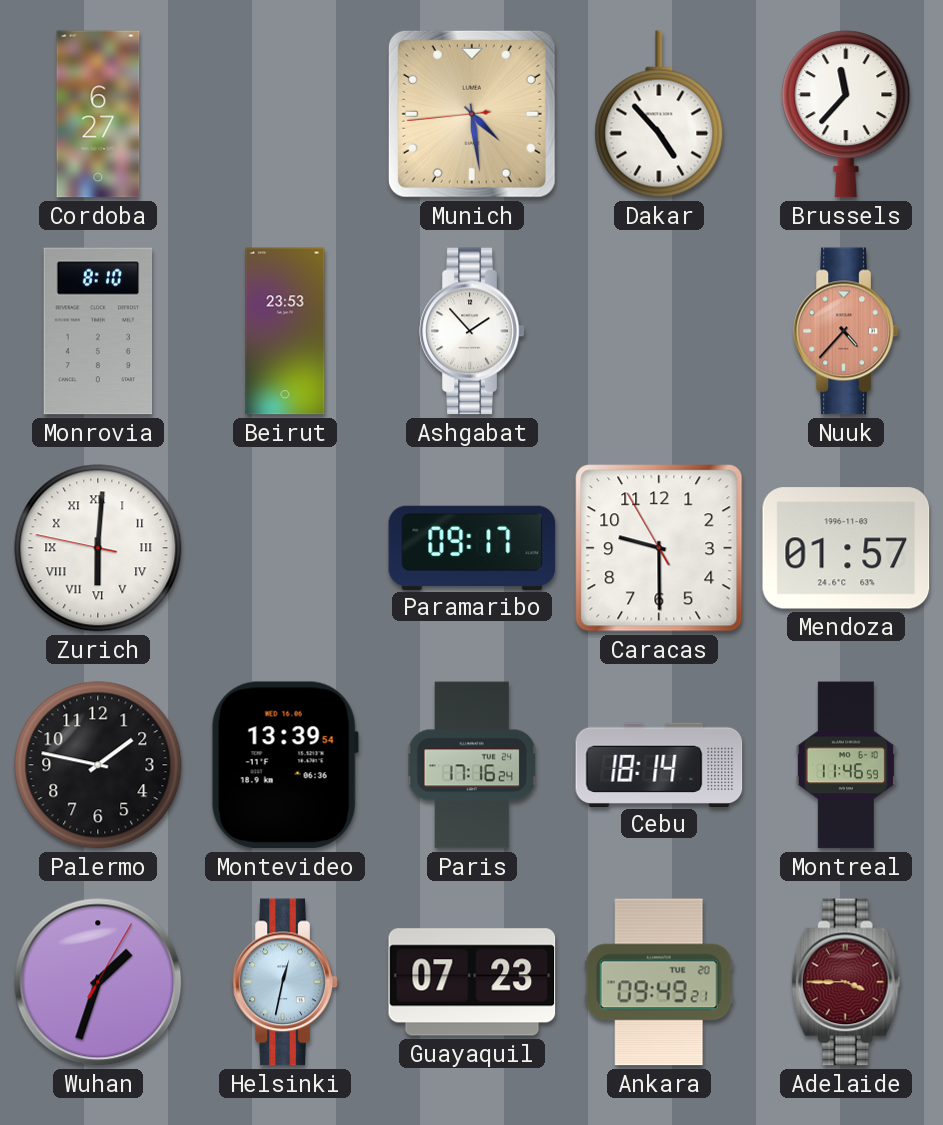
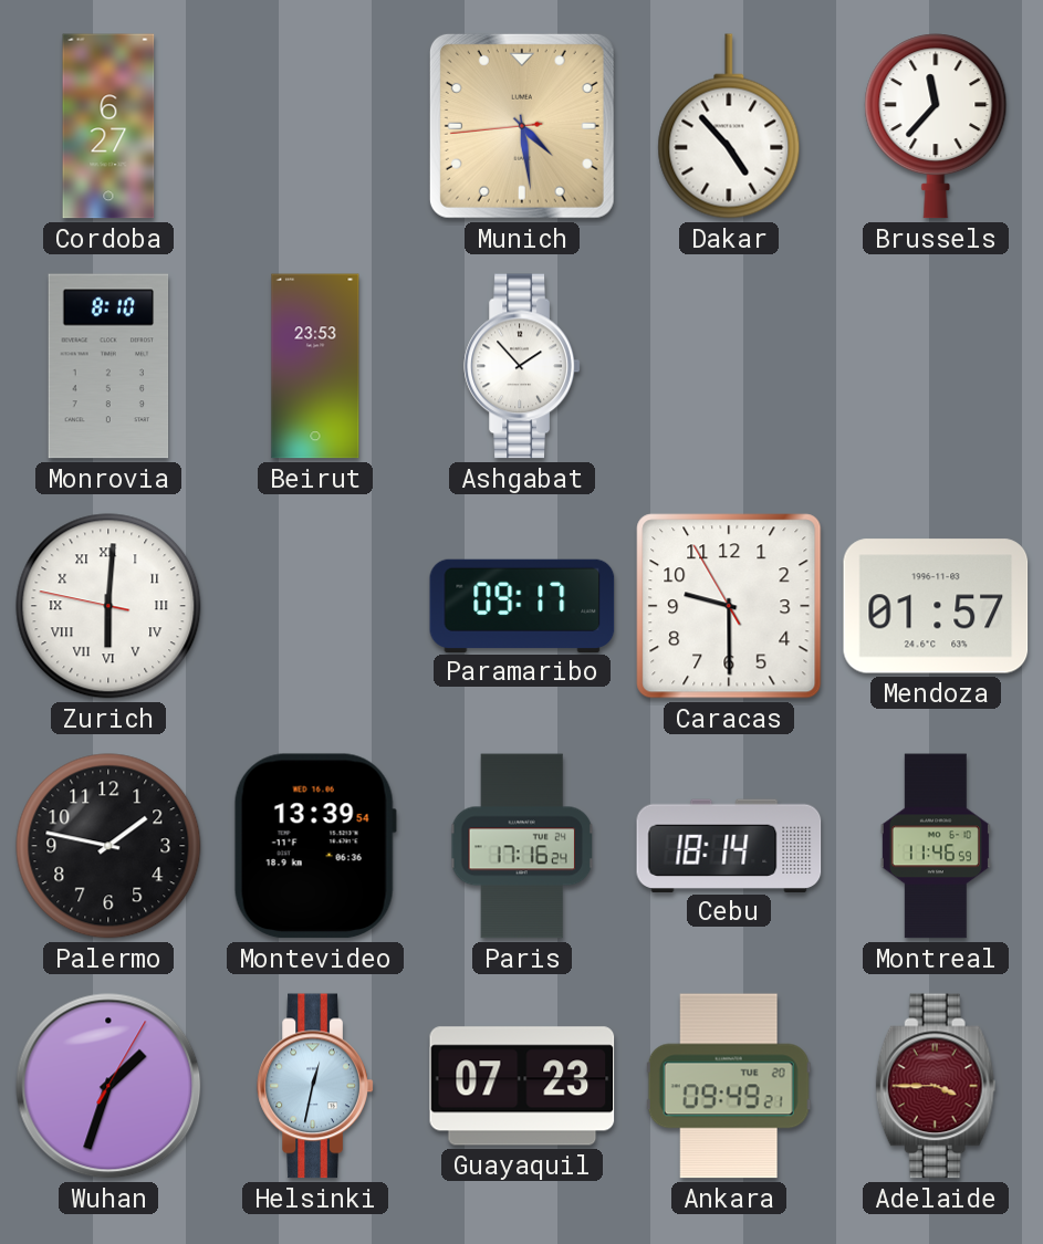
Nuuk: 4:37 -> none
